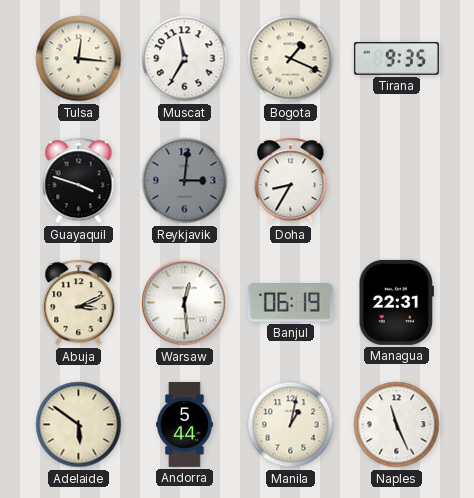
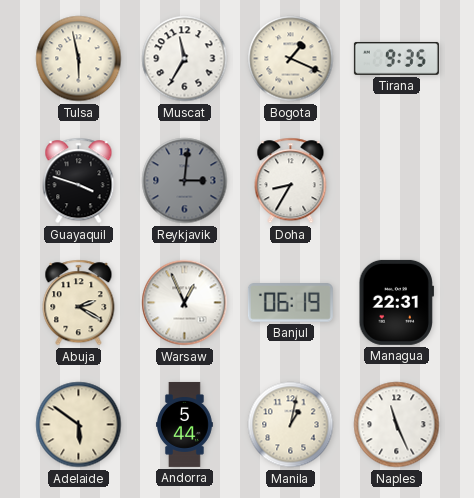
Tulsa: 12:16 -> 5:58
Abuja: 3:11 -> 2:20
Warsaw: 12:29 -> 12:56
